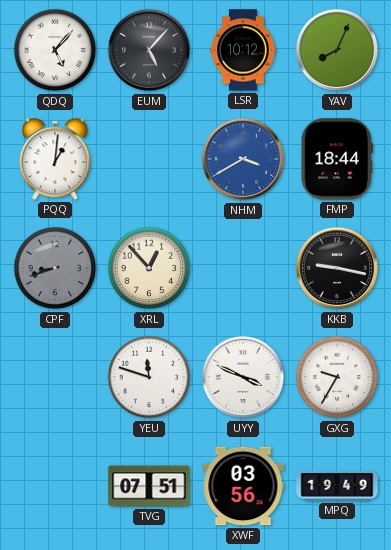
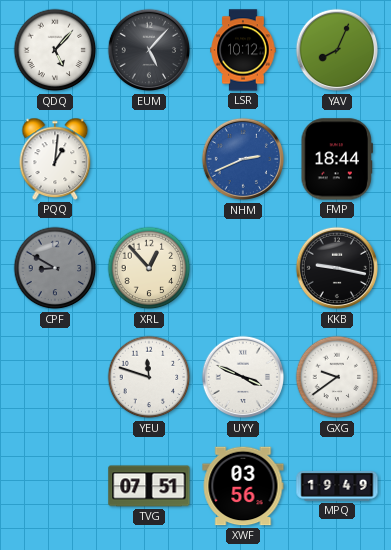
NHM: 3:40 -> 2:41
CPF: 8:42 -> 8:50
GXG: 9:35 -> 9:39
